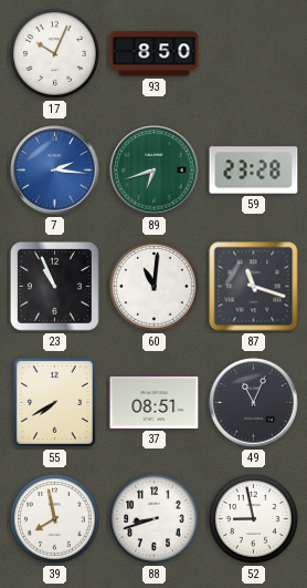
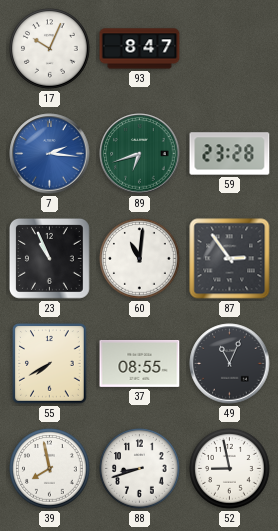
93: 8:50 -> 8:47
87: 11:18 -> 2:54
37: 08:51 -> 08:55
